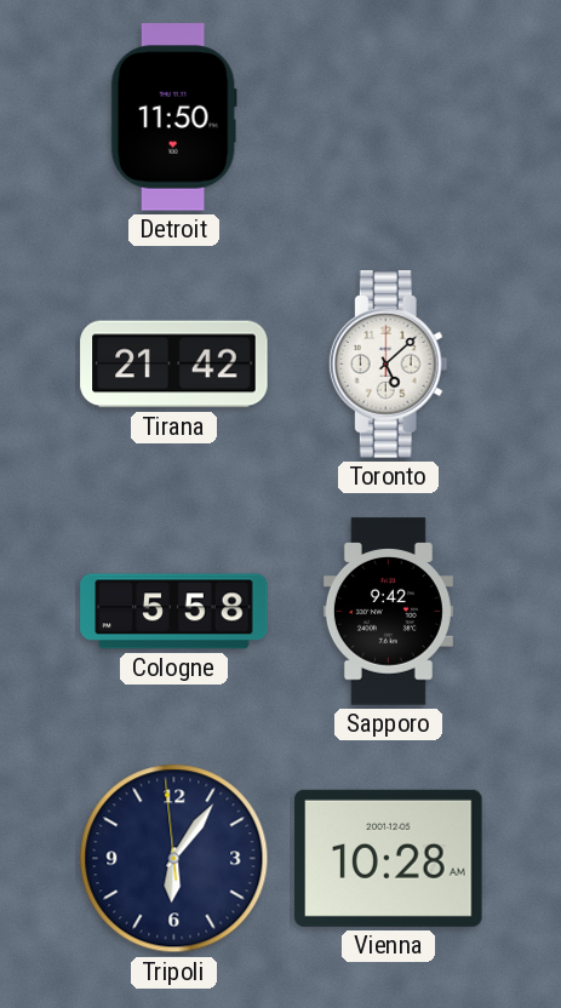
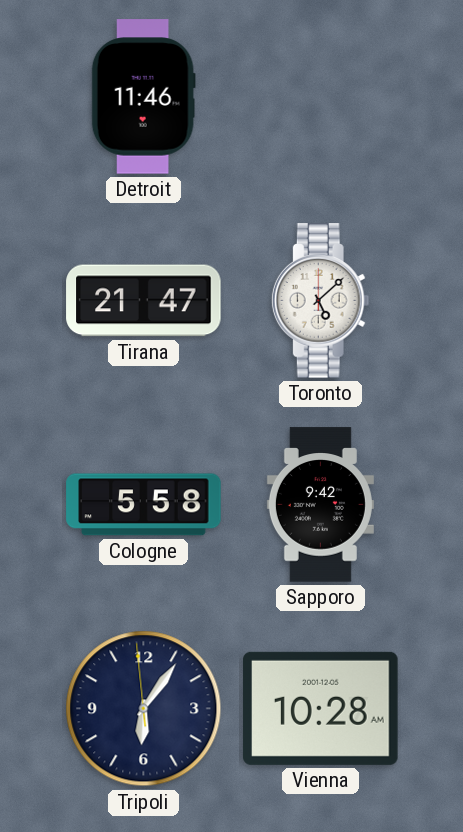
Detroit: 11:50 -> 11:46
Tirana: 21:42 -> 21:47
